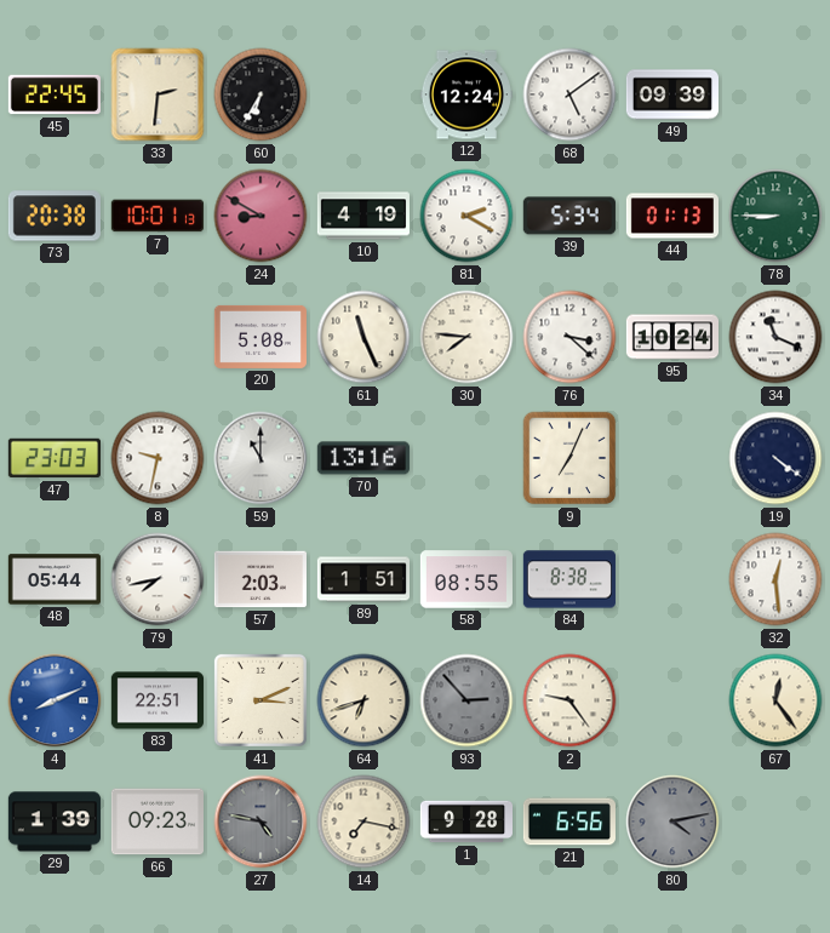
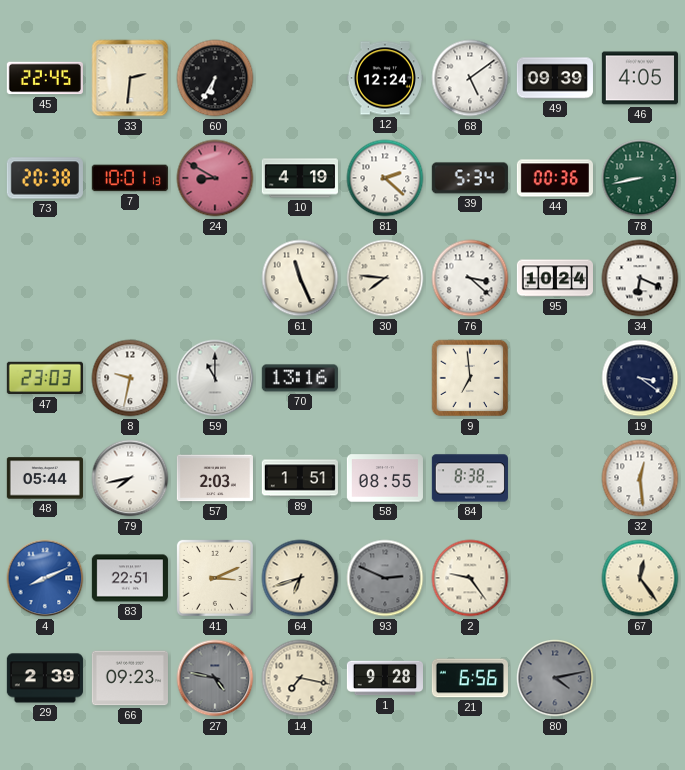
46: none -> 4:05
81: 2:20 -> 2:22
44: 01:13 -> 00:36
78: 8:45 -> 8:43
20: 5:08 -> none
34: 11:19 -> 6:19
9: 7:04 -> 6:59
19: 4:21 -> 3:21
93: 2:53 -> 2:49
29: 1:39 -> 2:39
